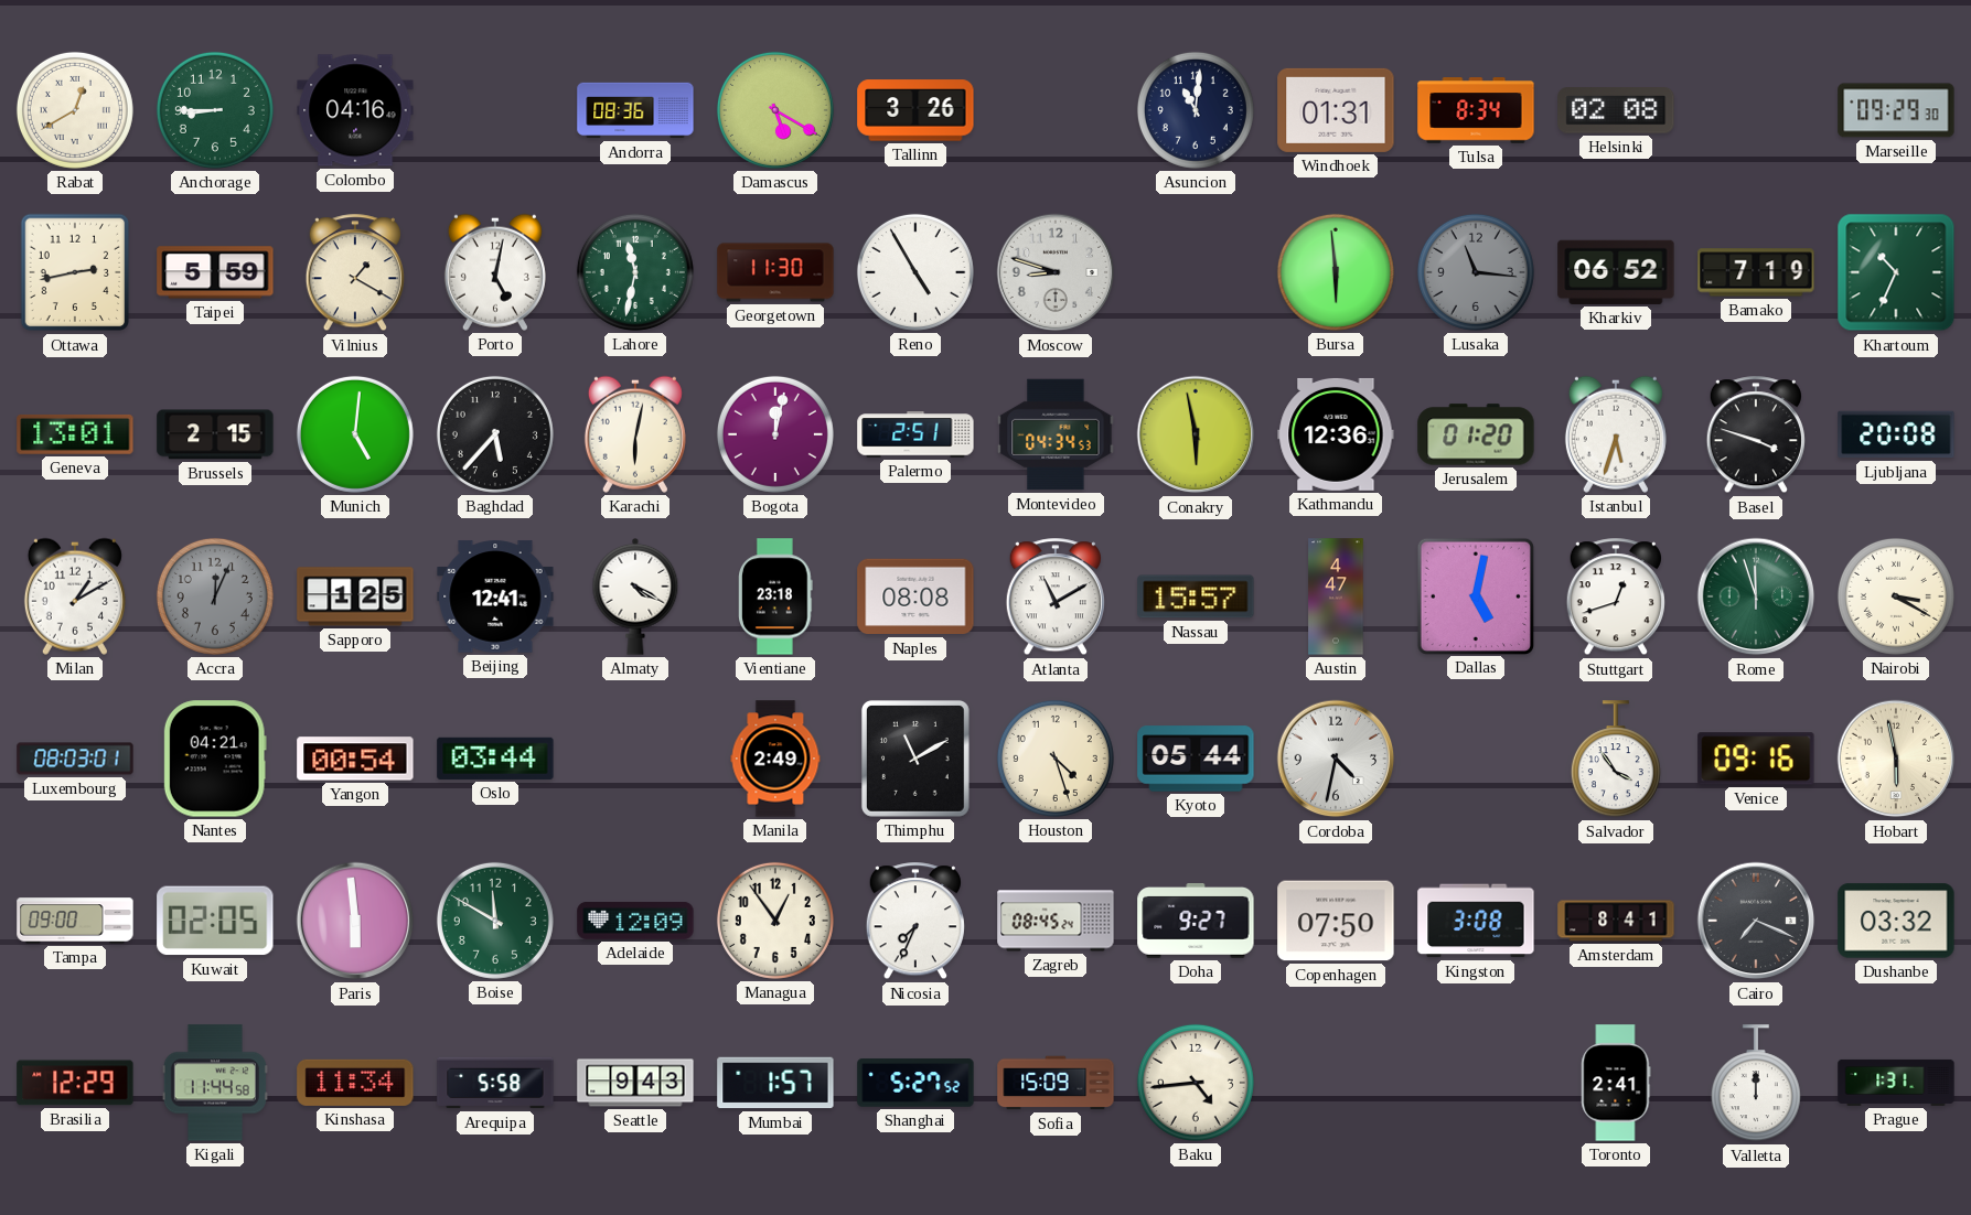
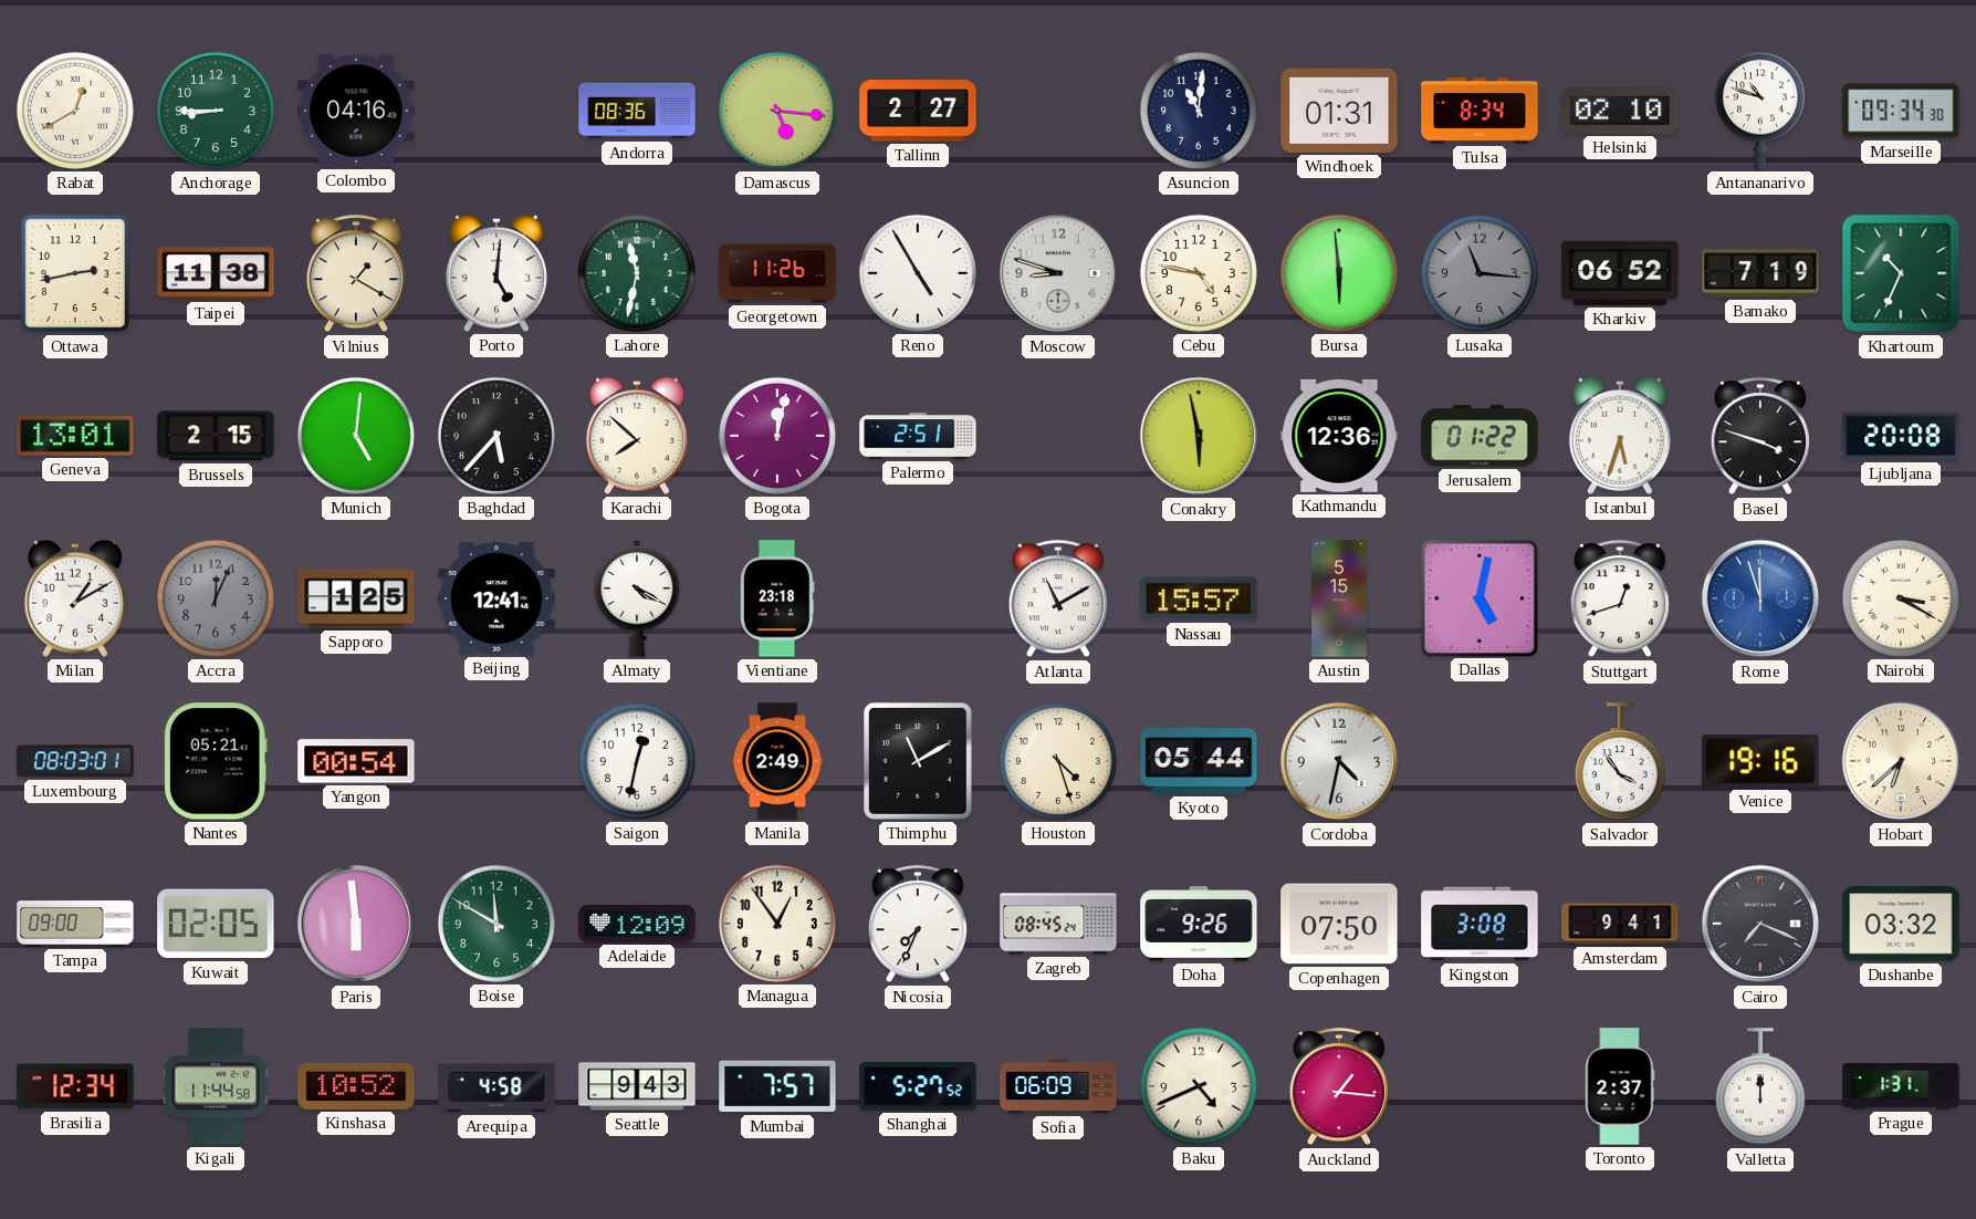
Damascus: 5:20 -> 5:16
Tallinn: 3:26 -> 2:27
Helsinki: 02:08 -> 02:10
Antananarivo: none -> 10:48
Marseille: 09:29 -> 09:34
Taipei: 5:59 -> 11:38
Porto: 5:02 -> 5:01
Georgetown: 11:30 -> 11:26
Cebu: none -> 4:47
Karachi: 6:02 -> 7:52
Montevideo: 04:34 -> none
Jerusalem: 01:20 -> 01:22
Naples: 08:08 -> none
Austin: 4:47 -> 5:15
Rome dial: green -> blue
Nantes: 04:21 -> 05:21
Oslo: 03:44 -> none
Saigon: none -> 12:32
Venice: 09:16 -> 19:16
Hobart: 5:58 -> 6:38
Doha: 9:27 -> 9:26
Amsterdam: 8:41 -> 9:41
Brasilia: 12:29 -> 12:34
Kinshasa: 11:34 -> 10:52
Arequipa: 5:58 -> 4:58
Mumbai: 1:57 -> 7:57
Sofia: 15:09 -> 06:09
Baku: 4:44 -> 4:41
Auckland: none -> 1:16
Toronto: 2:41 -> 2:37
